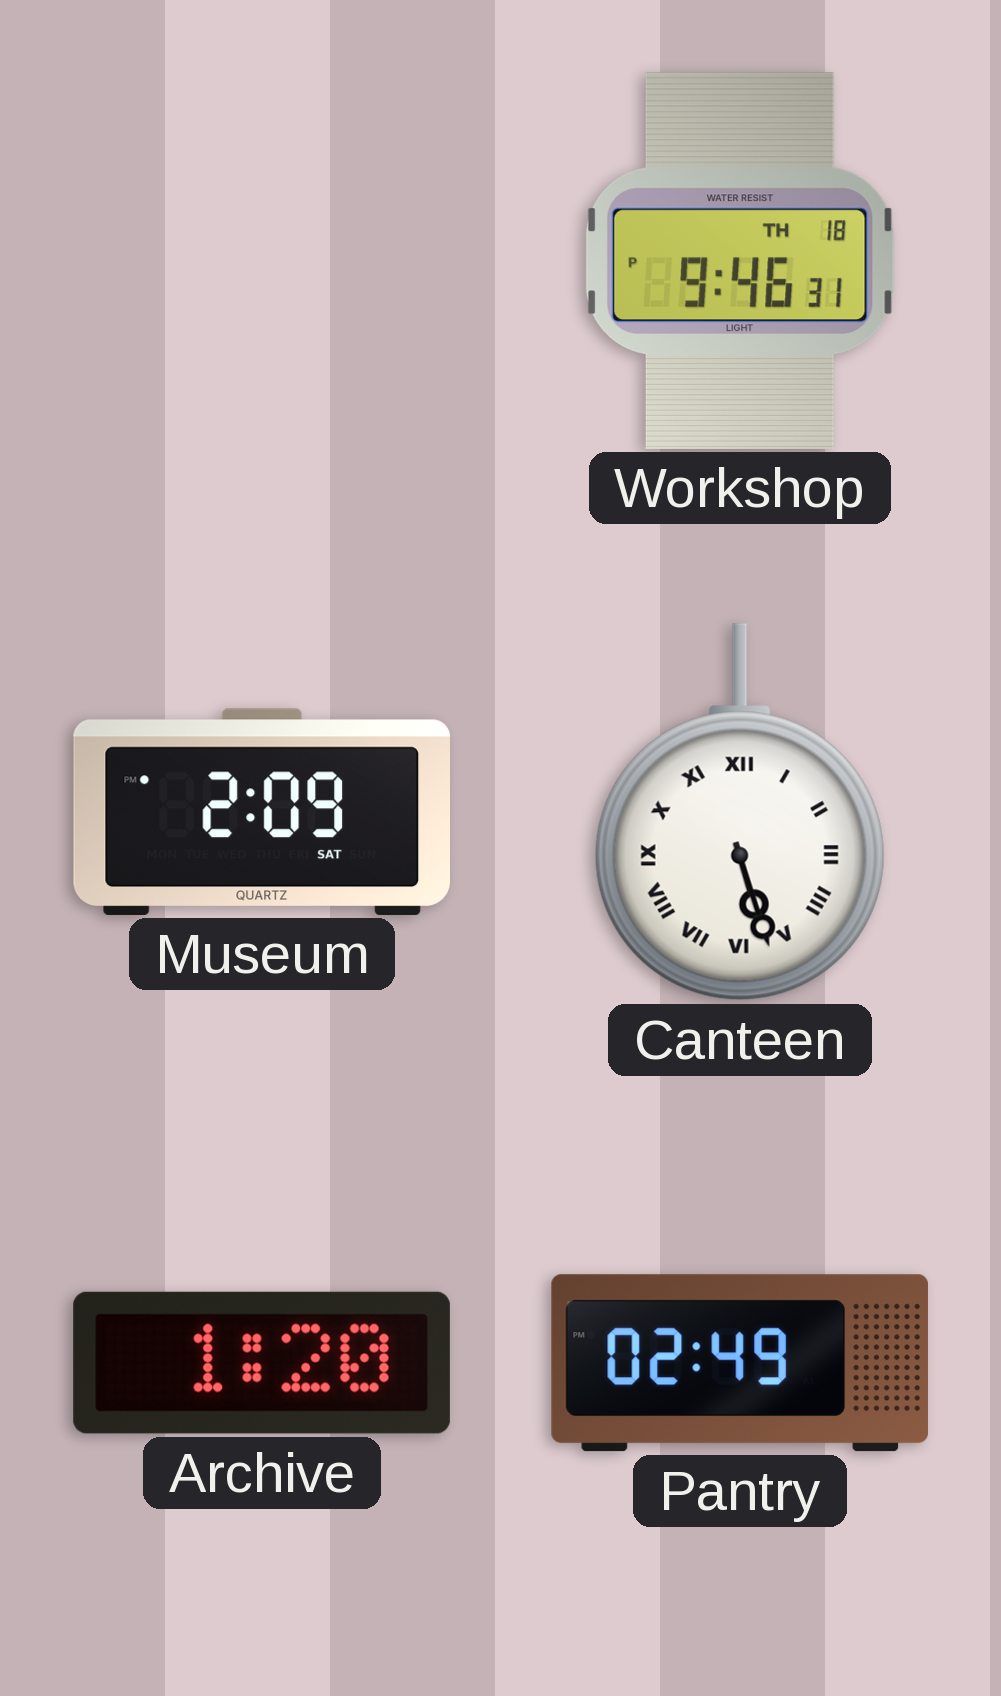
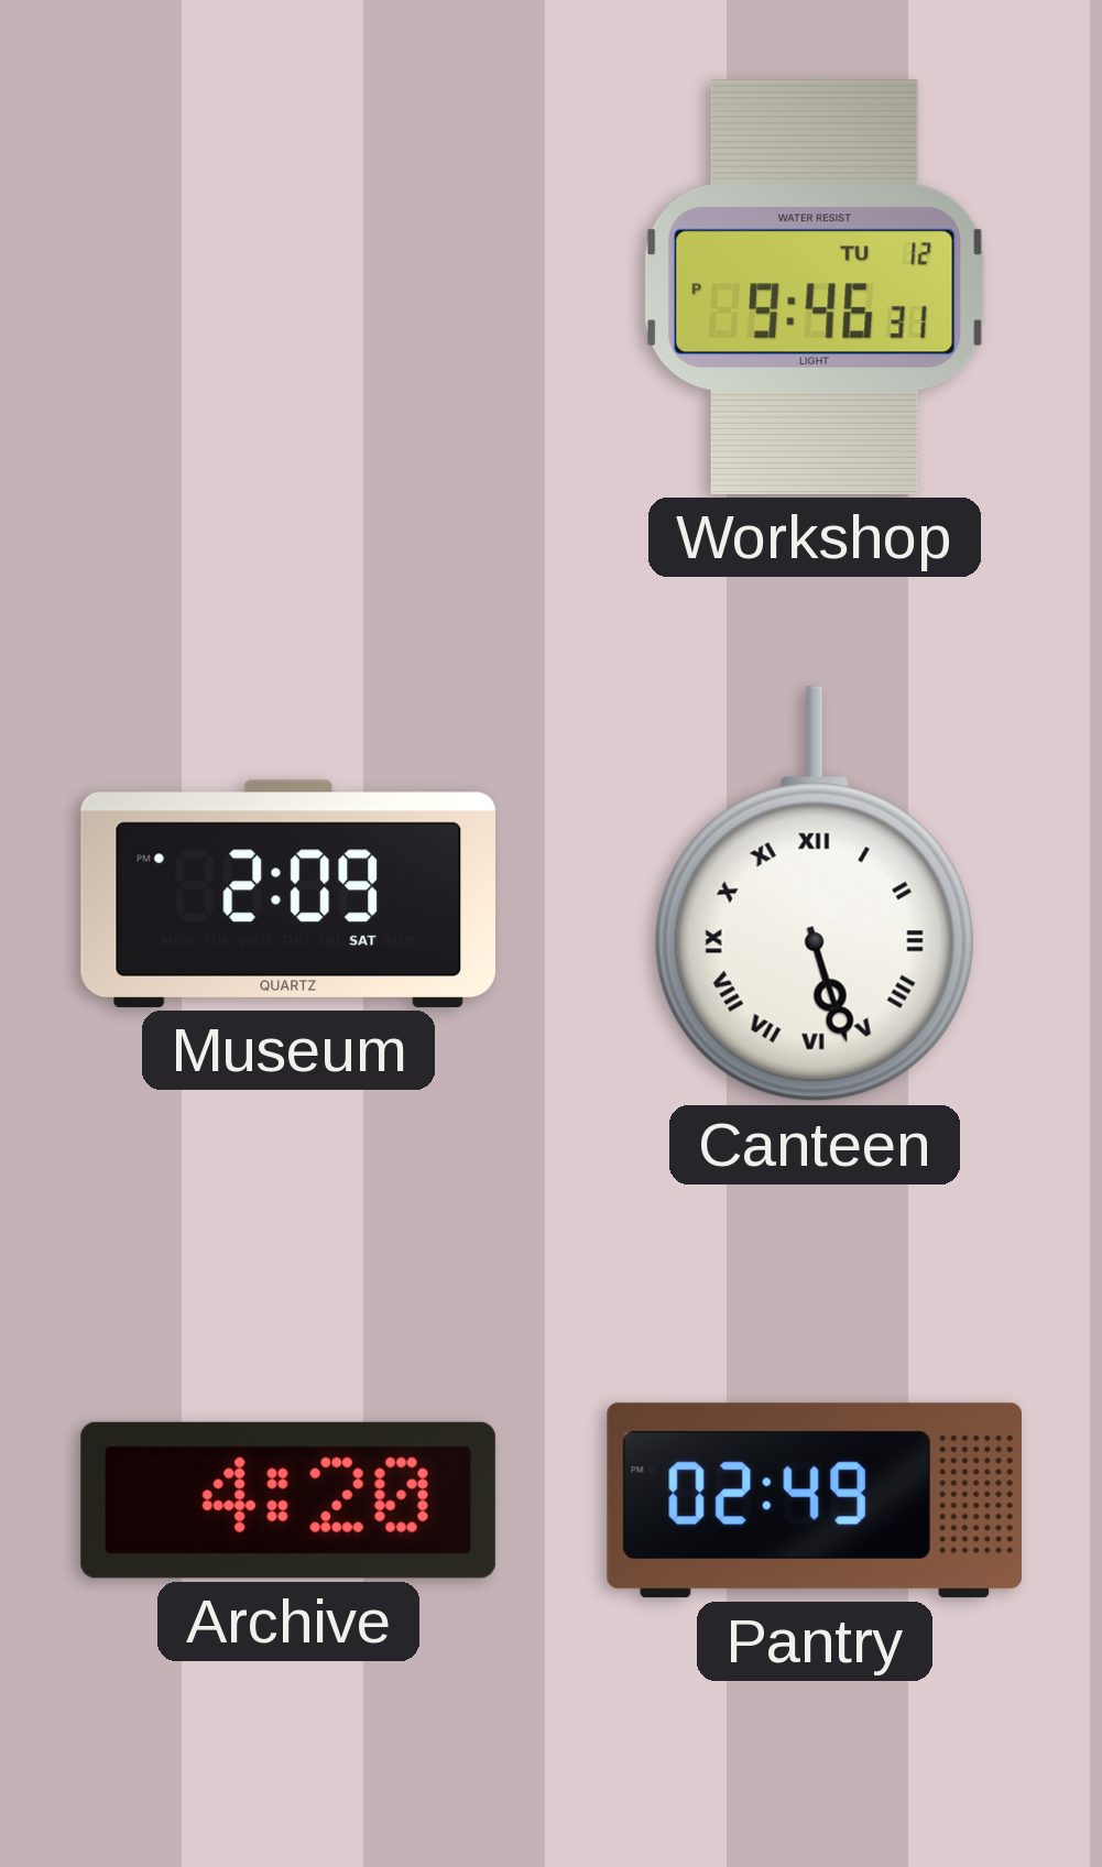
Workshop date: TH 18 -> TU 12
Archive: 1:20 -> 4:20
